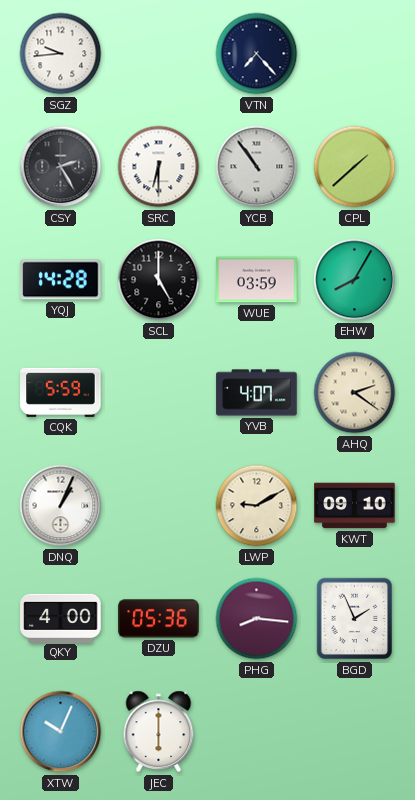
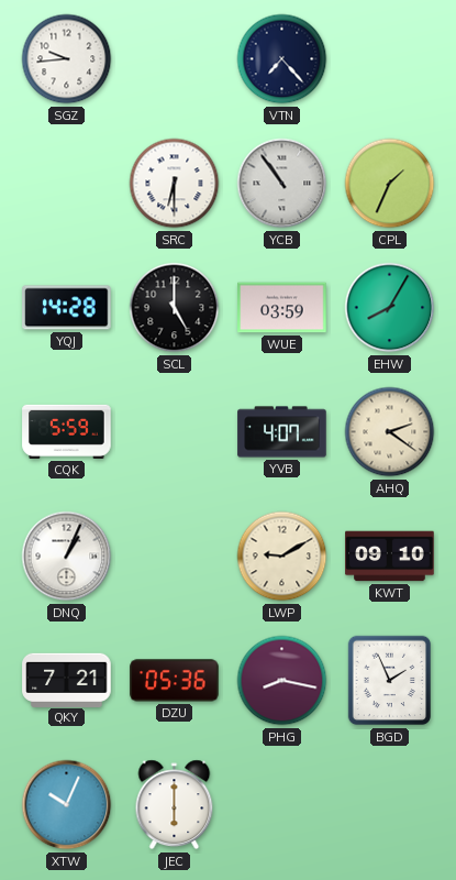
CSY: 2:25 -> none
CPL: 1:38 -> 1:34
QKY: 4:00 -> 7:21
PHG: 8:16 -> 8:17
